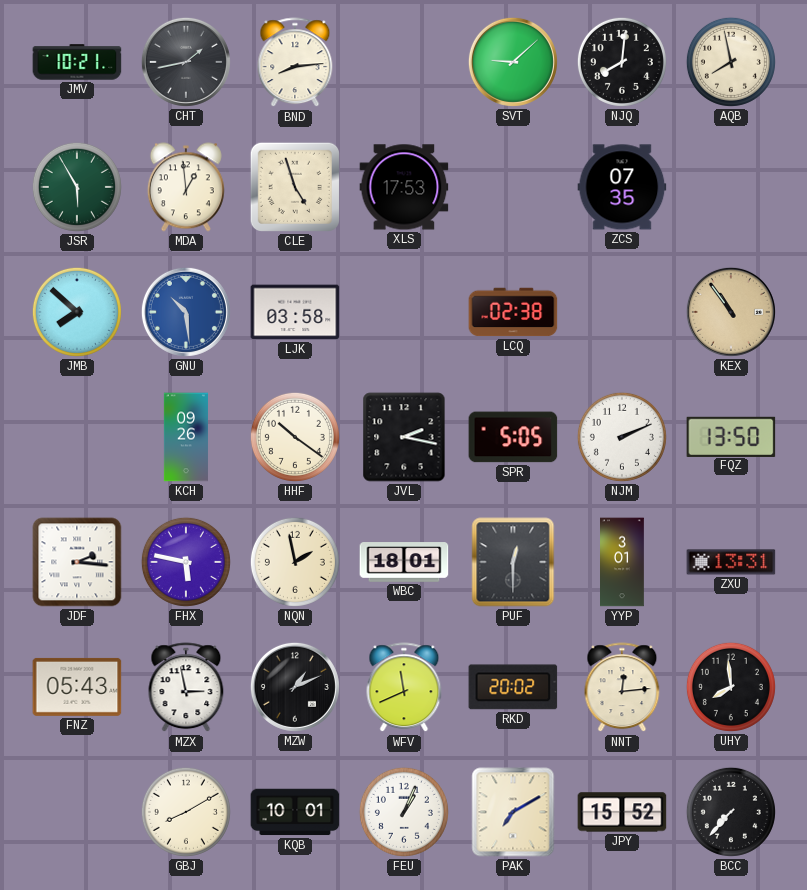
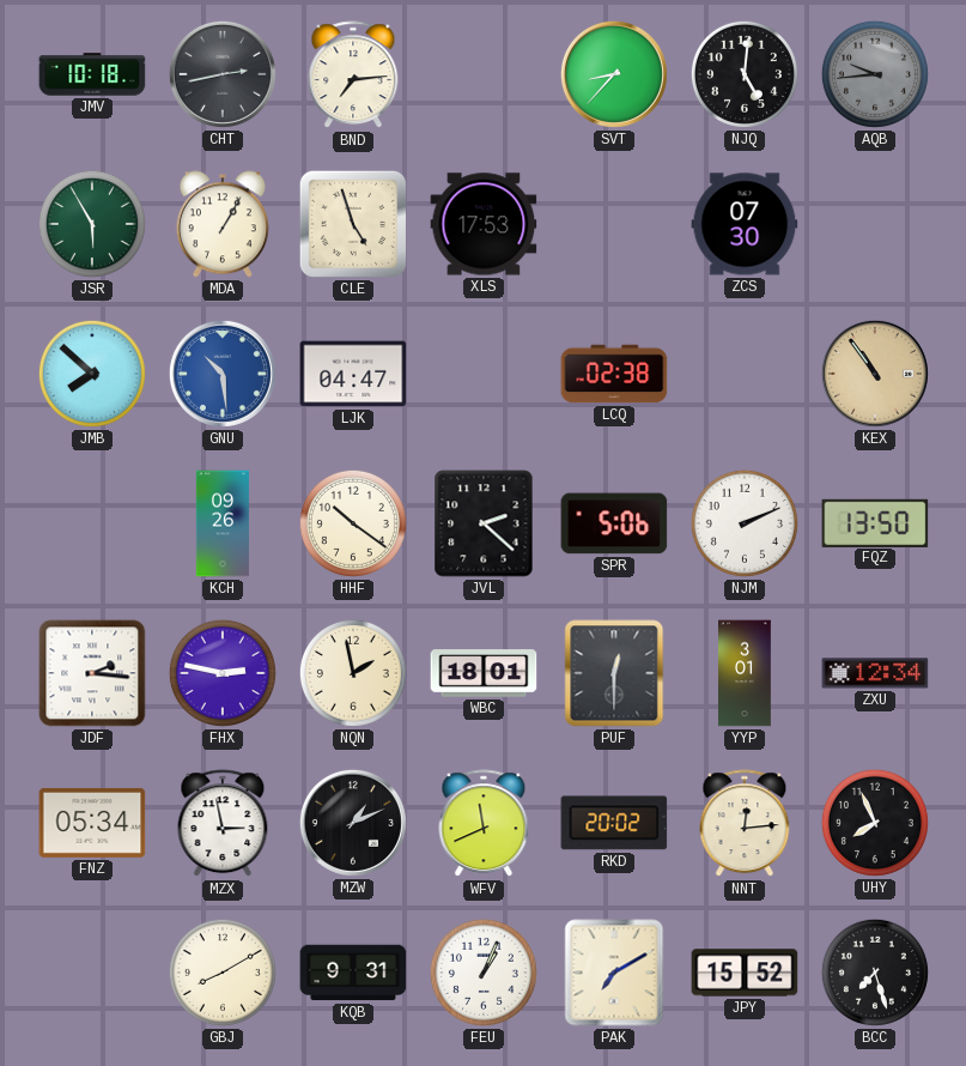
JMV: 10:21 -> 10:18
CHT: 1:43 -> 2:43
BND: 8:14 -> 7:14
SVT: 9:08 -> 8:37
NJQ: 8:01 -> 5:01
AQB: 7:58 -> 9:44
AQB dial: cream -> grey
MDA: 12:59 -> 1:05
ZCS: 07:35 -> 07:30
LJK: 03:58 -> 04:47
JVL: 2:17 -> 2:22
SPR: 5:05 -> 5:06
FHX: 5:47 -> 2:47
ZXU: 13:31 -> 12:34
FNZ: 05:43 -> 05:34
UHY: 7:59 -> 7:56
KQB: 10:01 -> 9:31
BCC: 7:37 -> 7:27
